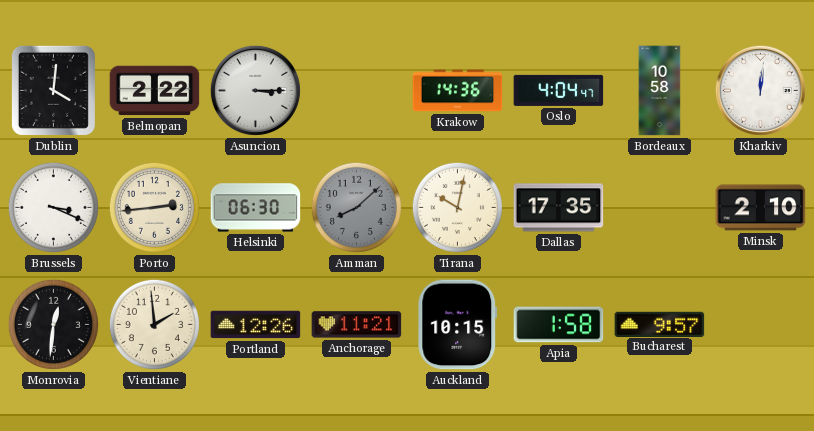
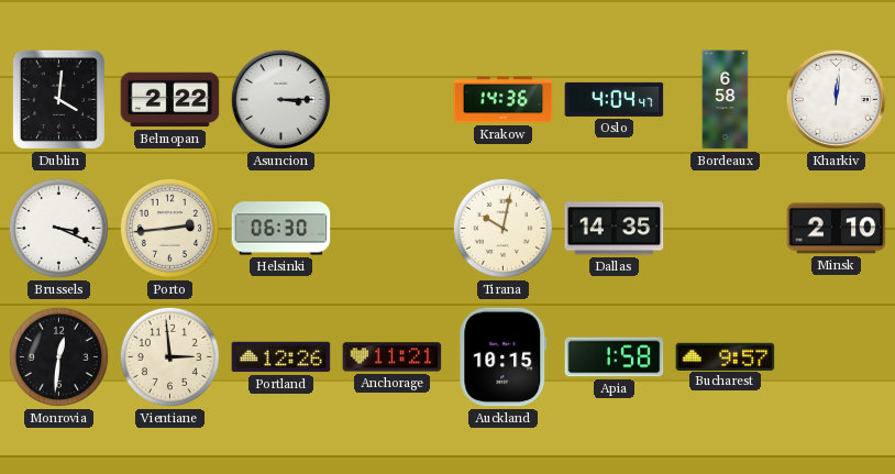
Bordeaux: 10:58 -> 6:58
Amman: 8:08 -> none
Dallas: 17:35 -> 14:35
Vientiane: 1:59 -> 2:59
